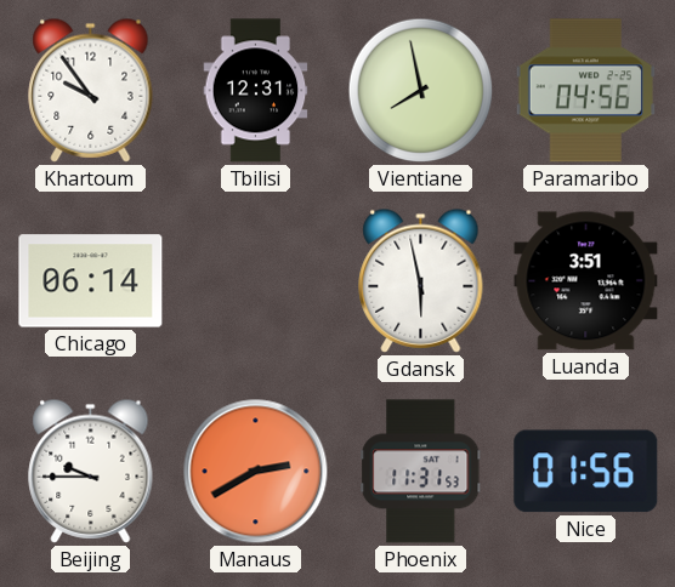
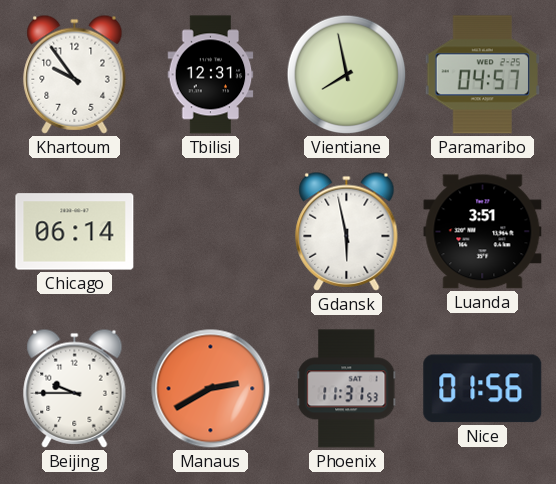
Paramaribo: 04:56 -> 04:57
